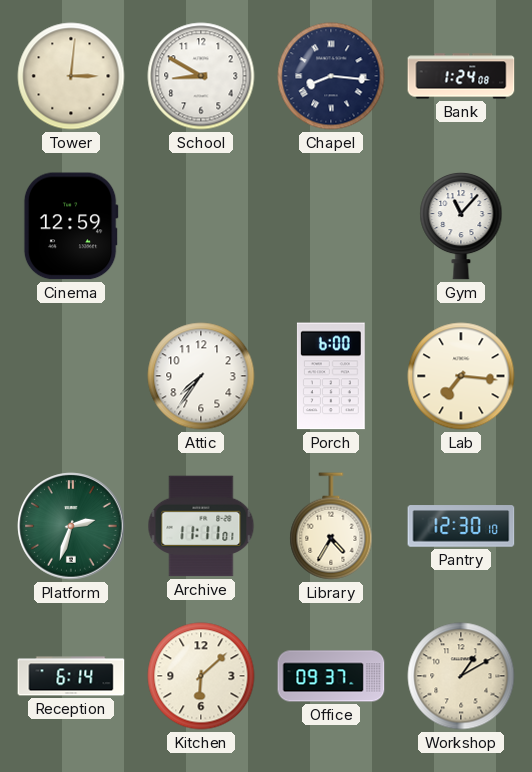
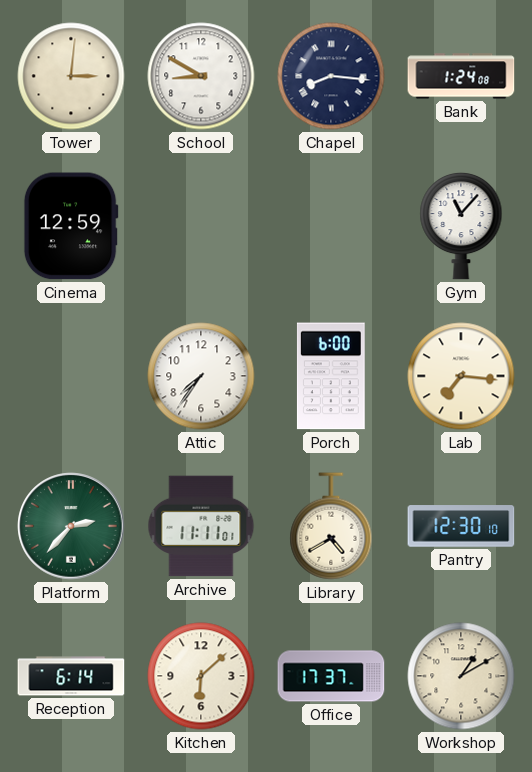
Platform: 2:33 -> 2:37
Library: 4:35 -> 4:40
Office: 09:37 -> 17:37
